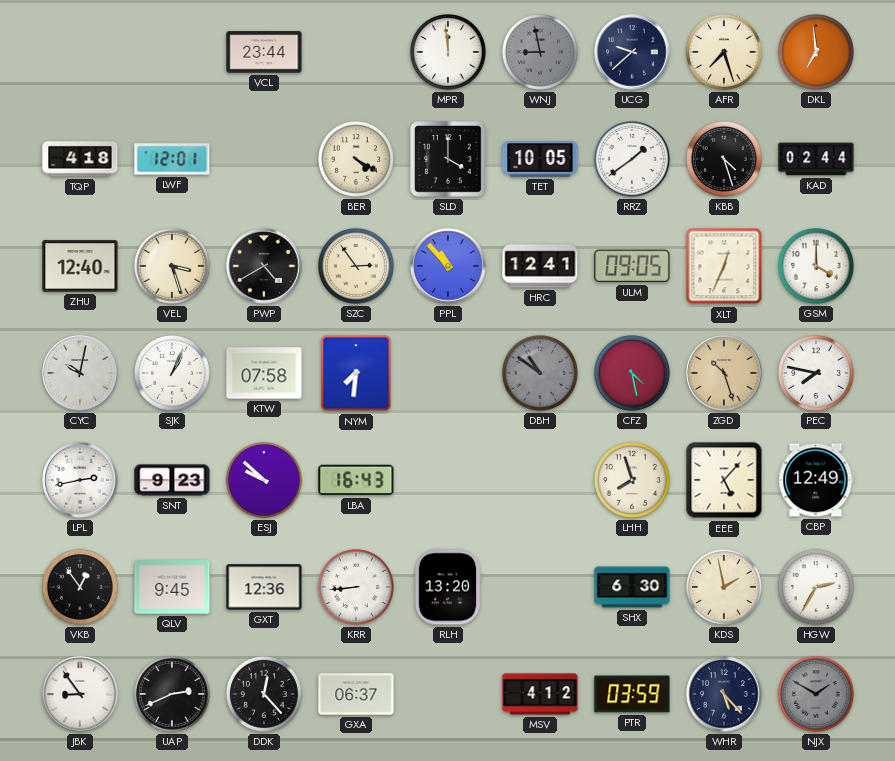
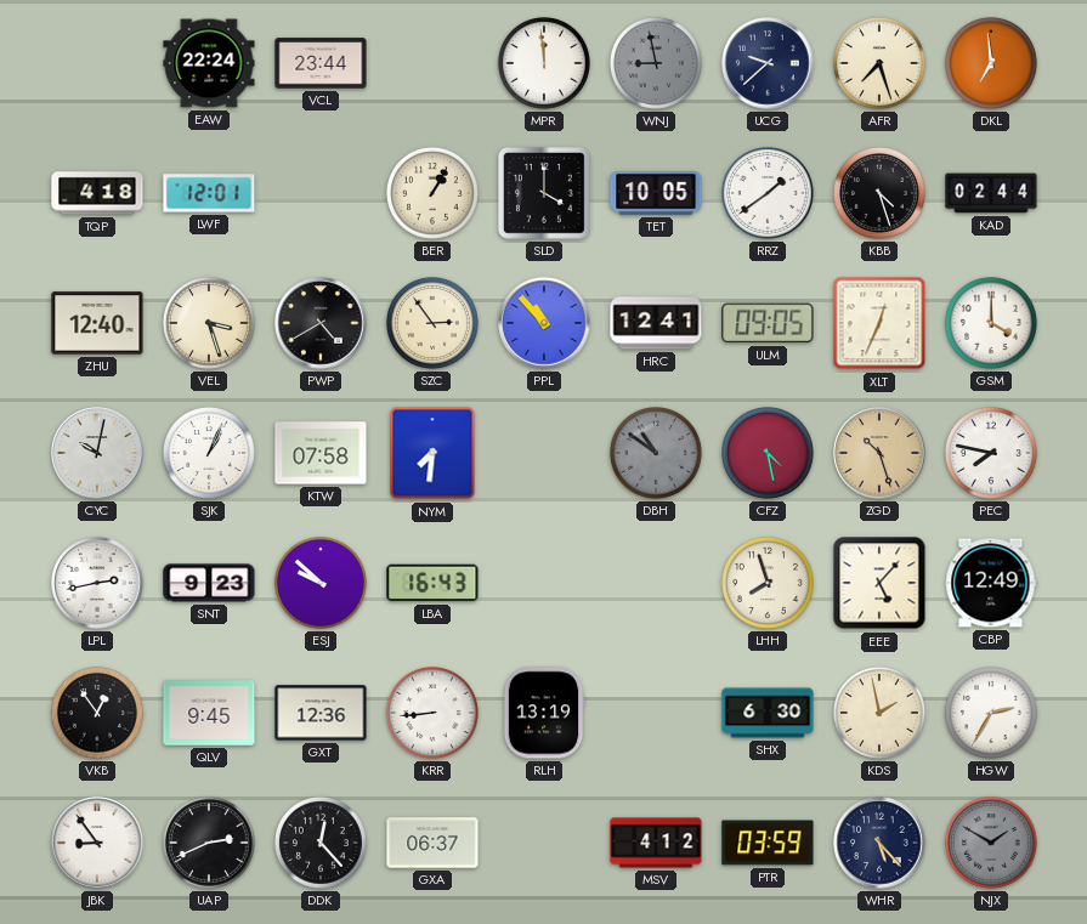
EAW: none -> 22:24
BER: 4:20 -> 1:05
RLH: 13:20 -> 13:19
